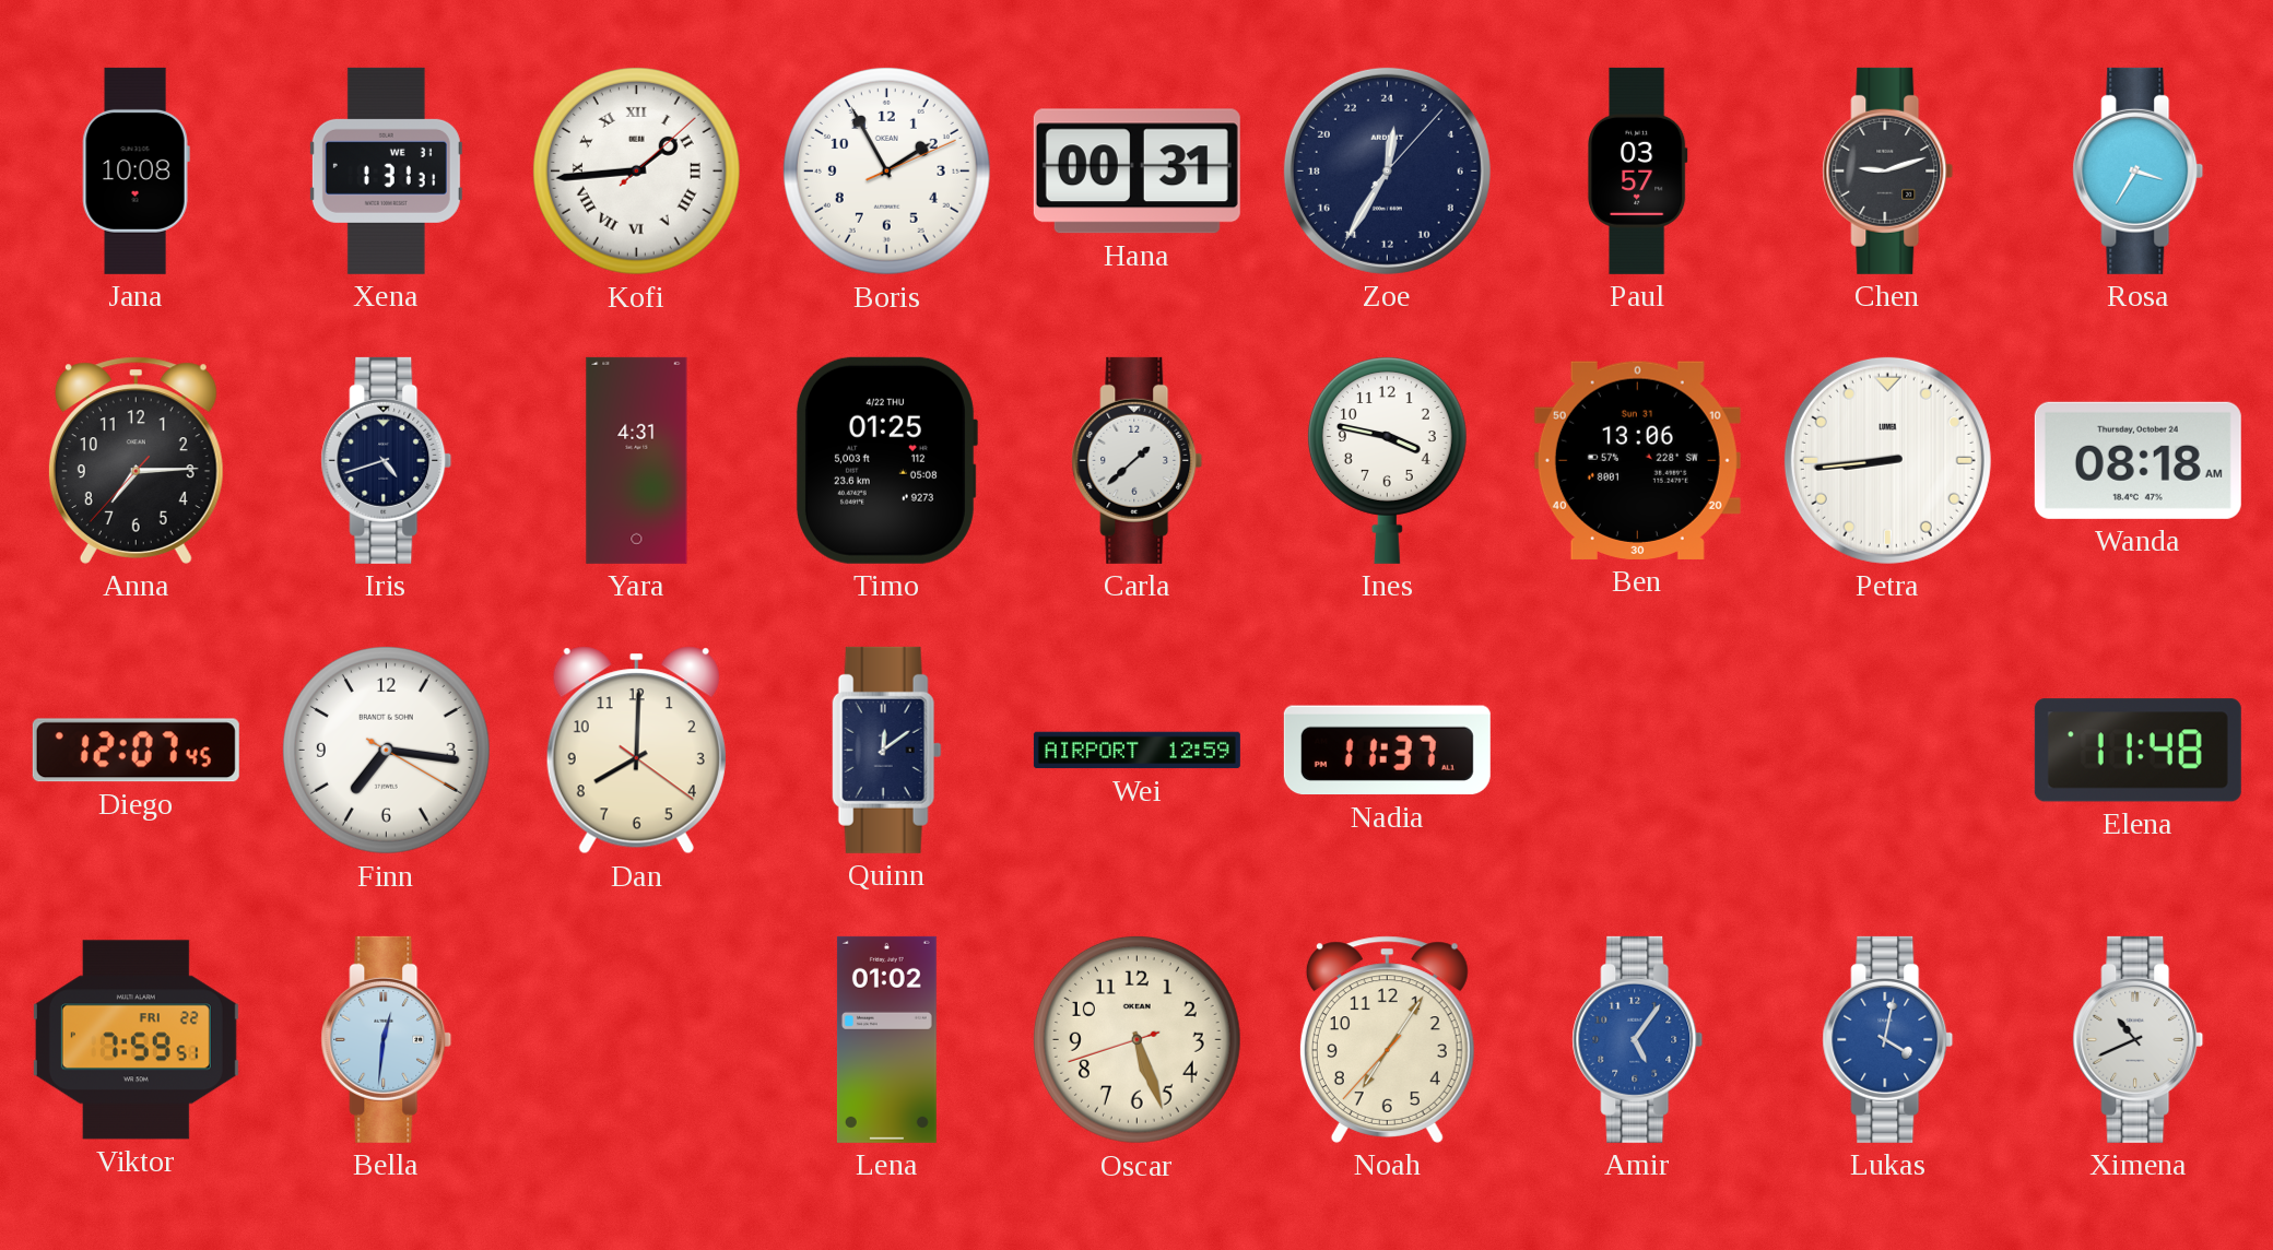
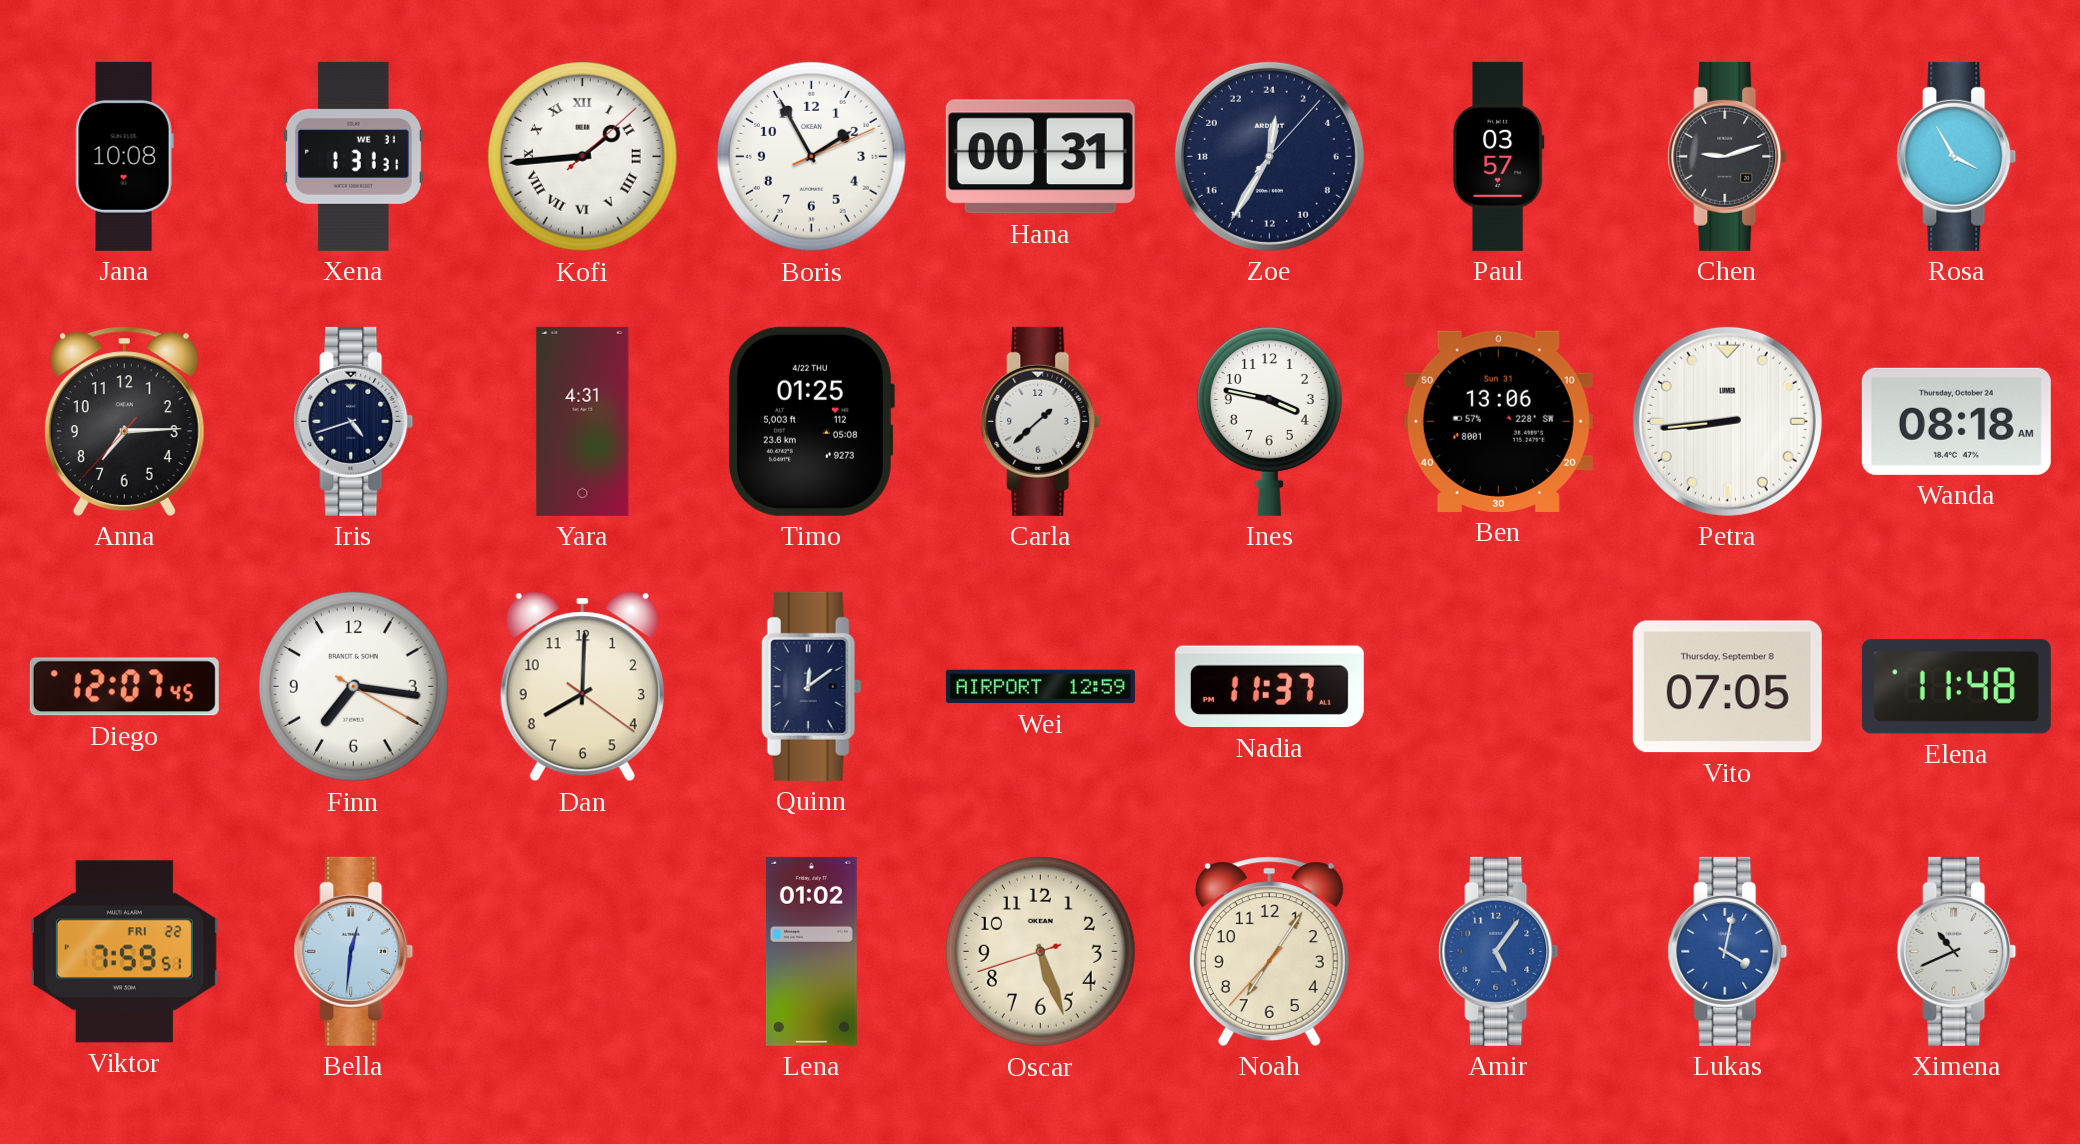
Rosa: 3:35 -> 3:55
Vito: none -> 07:05
